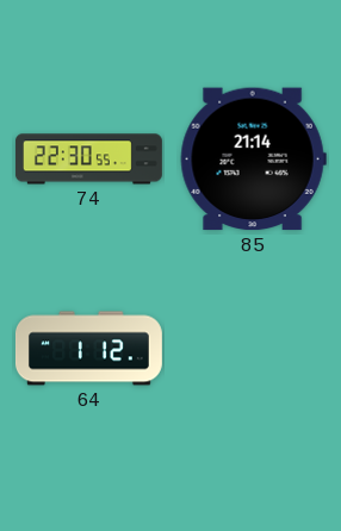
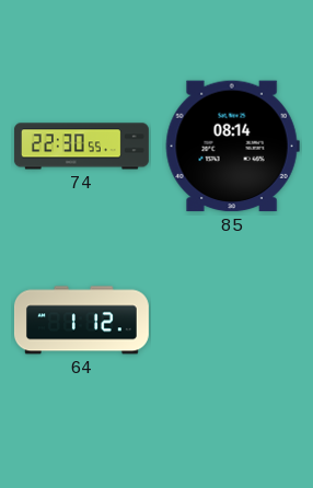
85: 21:14 -> 08:14
